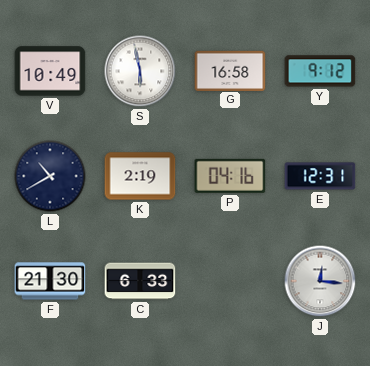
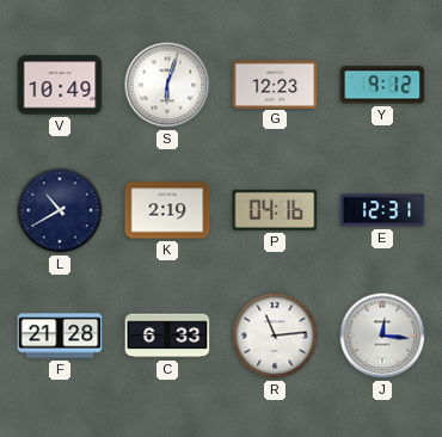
S: 5:58 -> 6:03
G: 16:58 -> 12:23
F: 21:30 -> 21:28
R: none -> 11:14
